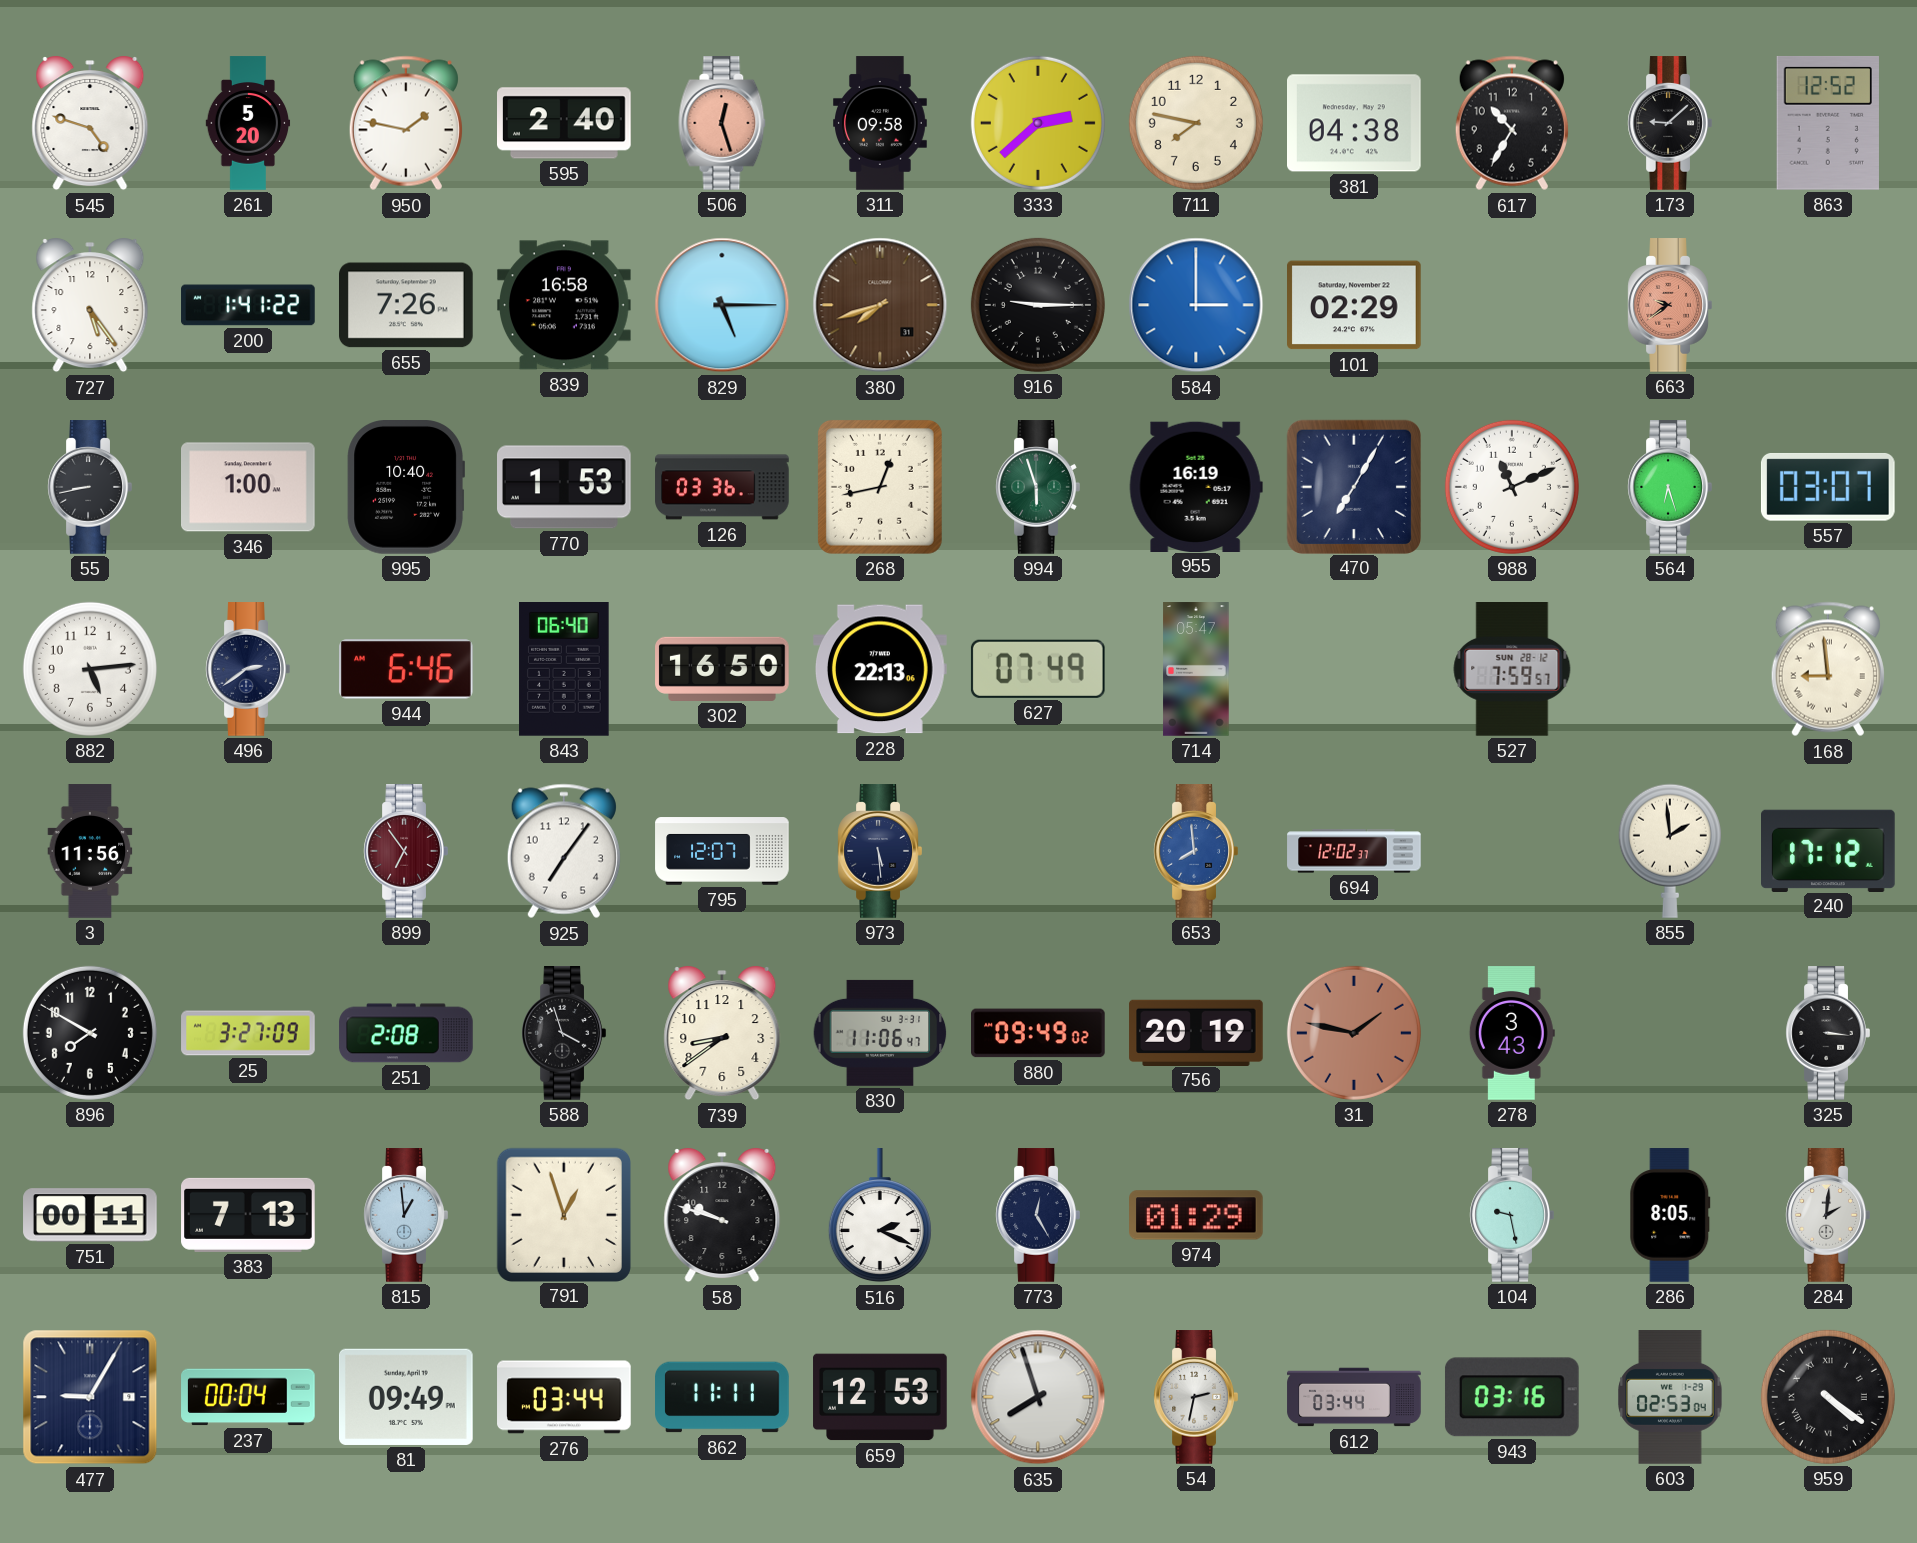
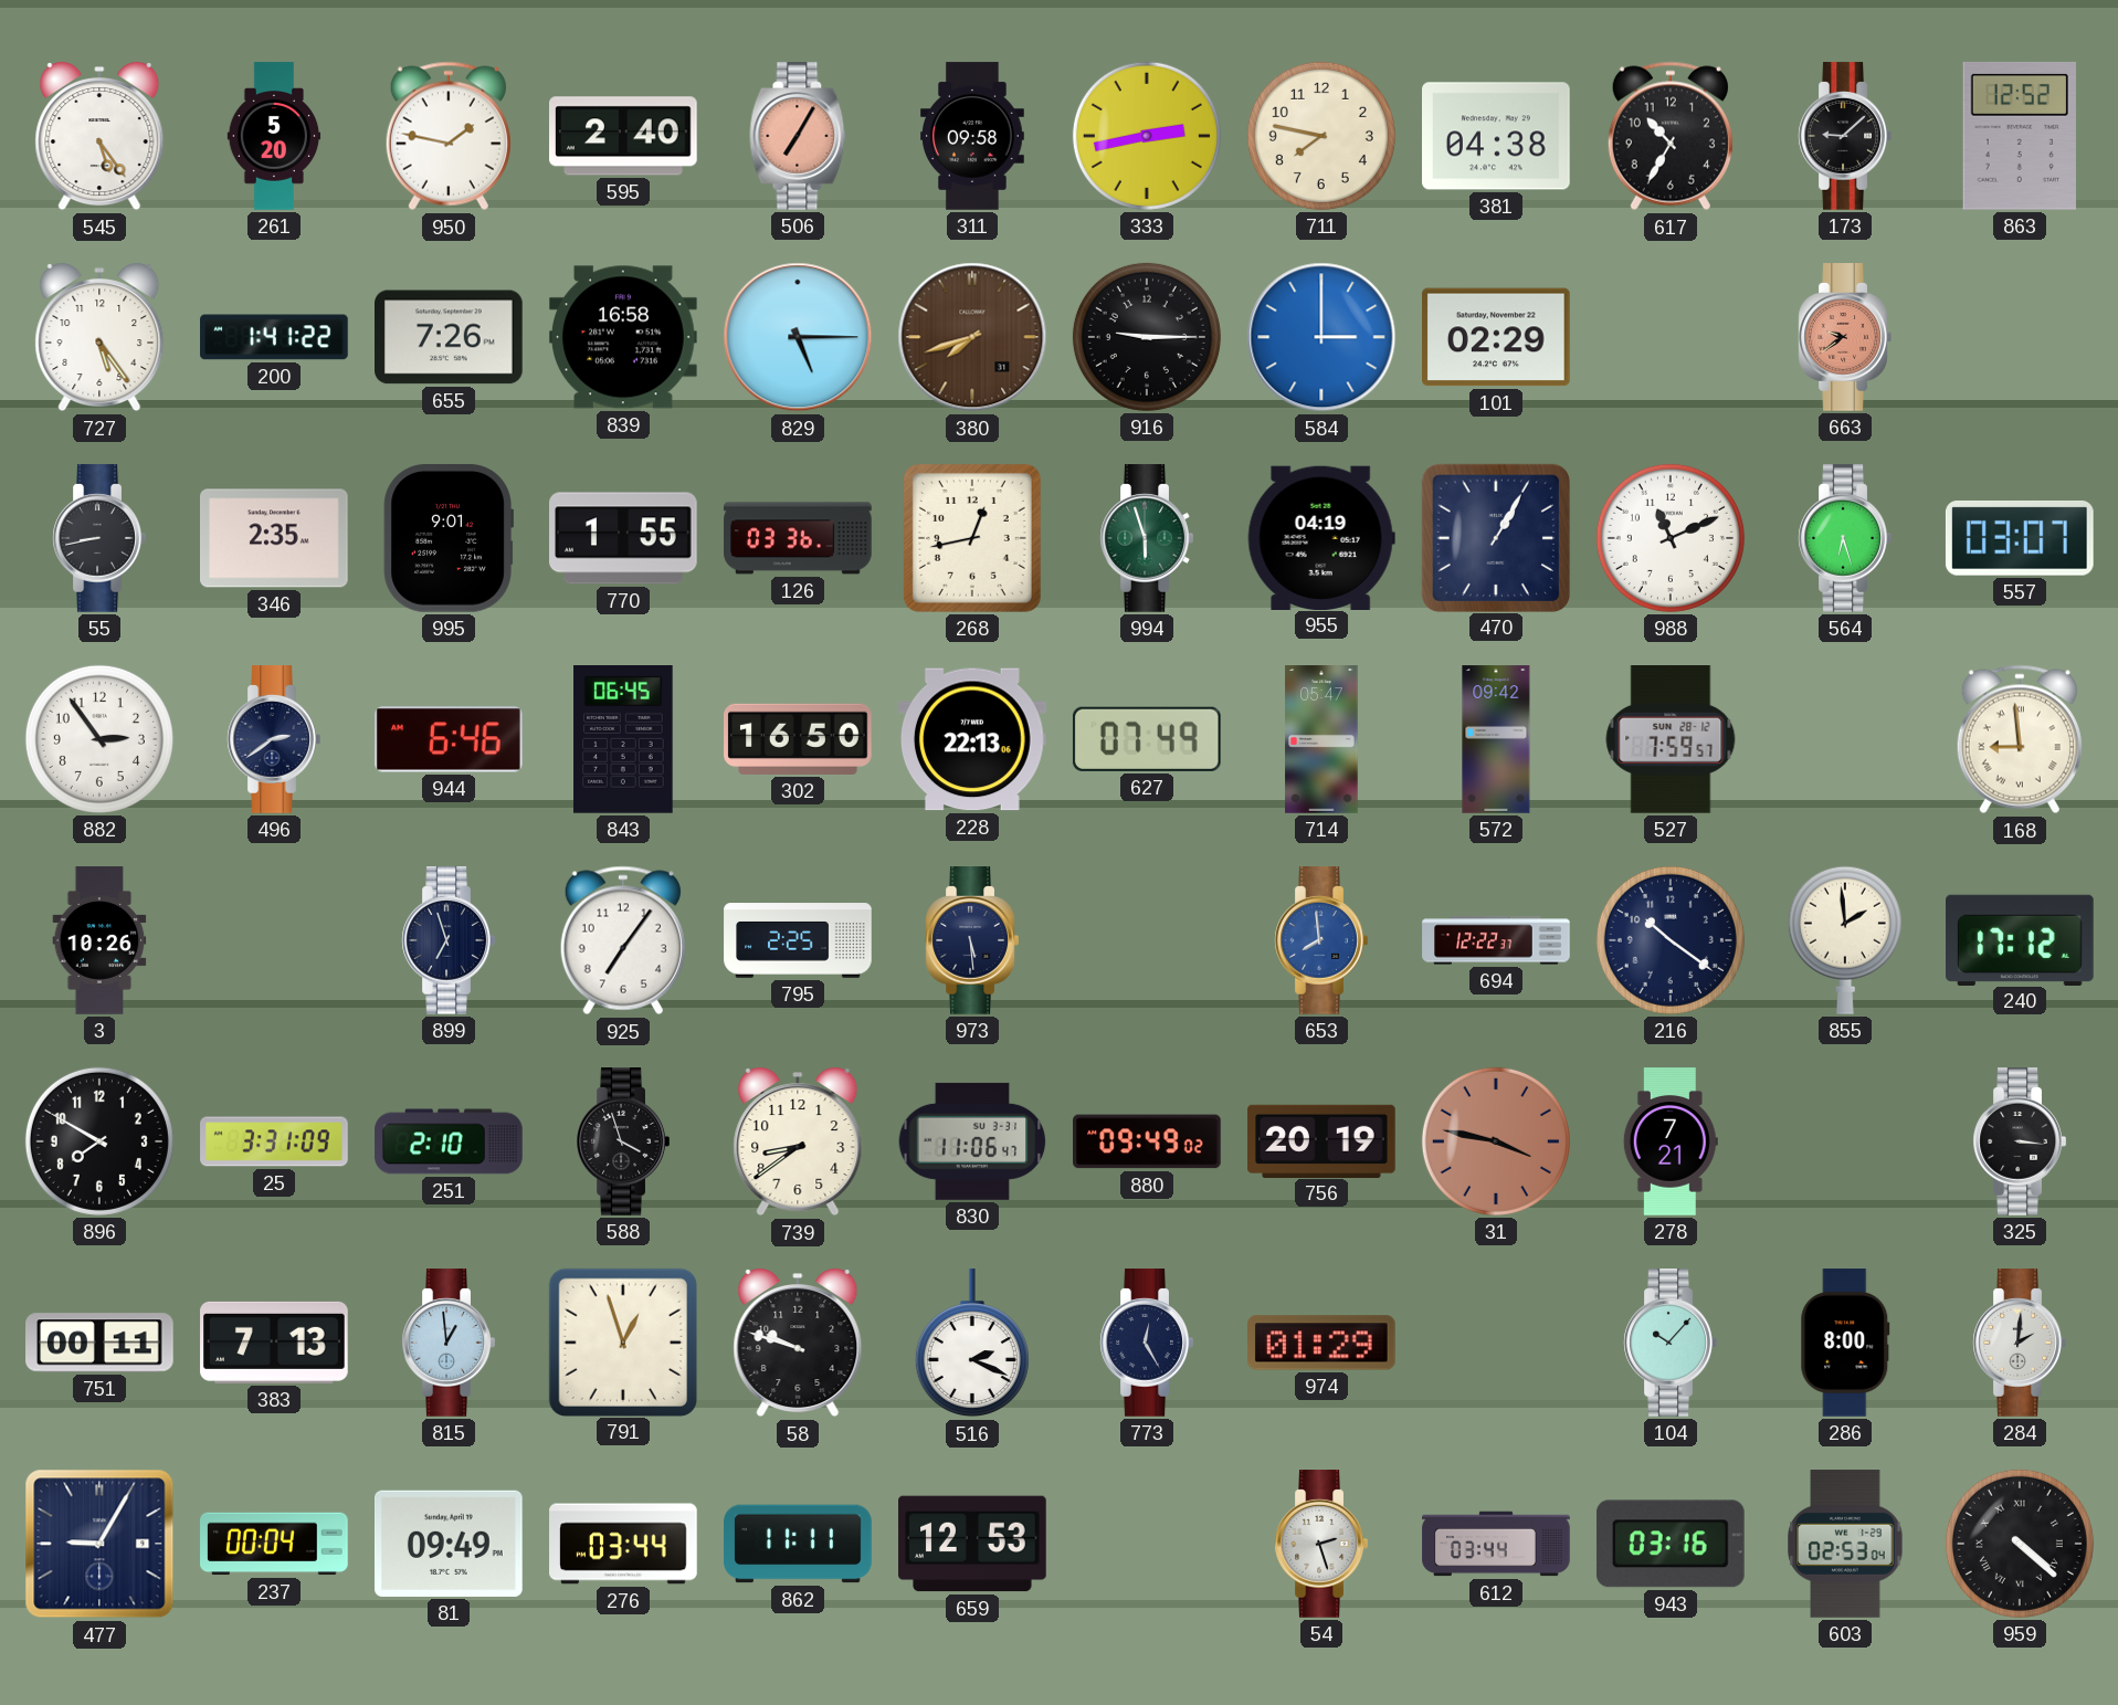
545: 4:48 -> 5:24
506: 12:27 -> 7:05
333: 2:38 -> 2:43
346: 1:00 -> 2:35
995: 10:40 -> 9:01
770: 1:53 -> 1:55
955: 16:19 -> 04:19
470: 7:05 -> 1:05
882: 5:14 -> 2:54
843: 06:40 -> 06:45
572: none -> 09:42
3: 11:56 -> 10:26
899: 6:54 -> 6:57
899 dial: burgundy -> navy
795: 12:07 -> 2:25
694: 12:02 -> 12:22
216: none -> 10:21
25: 3:27 -> 3:31
251: 2:08 -> 2:10
31: 1:47 -> 3:47
278: 3:43 -> 7:21
104: 9:28 -> 10:07
286: 8:05 -> 8:00
635: 7:57 -> none
54: 2:32 -> 2:27
959: 4:21 -> 4:22
